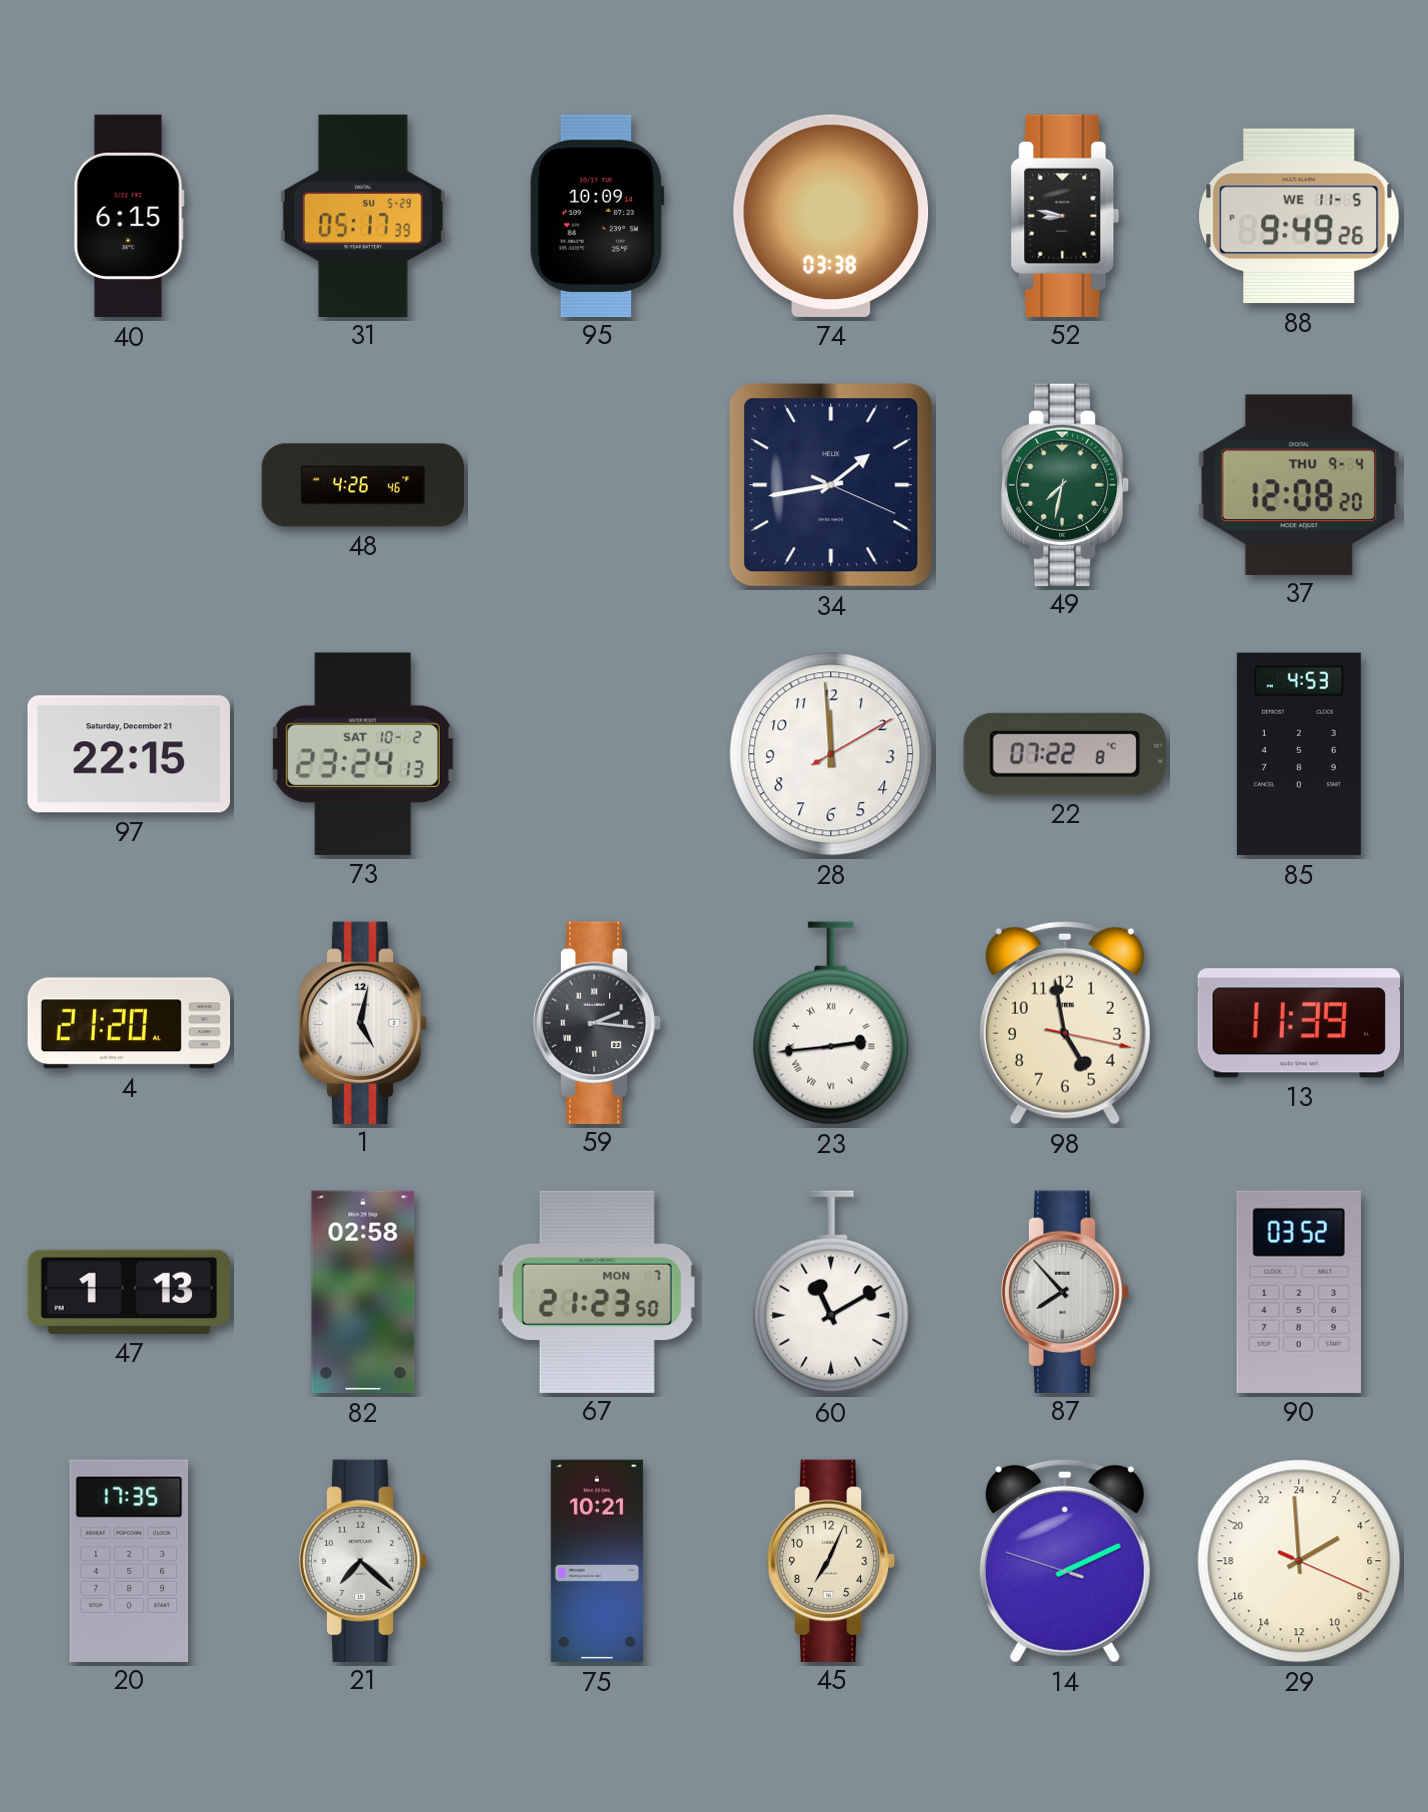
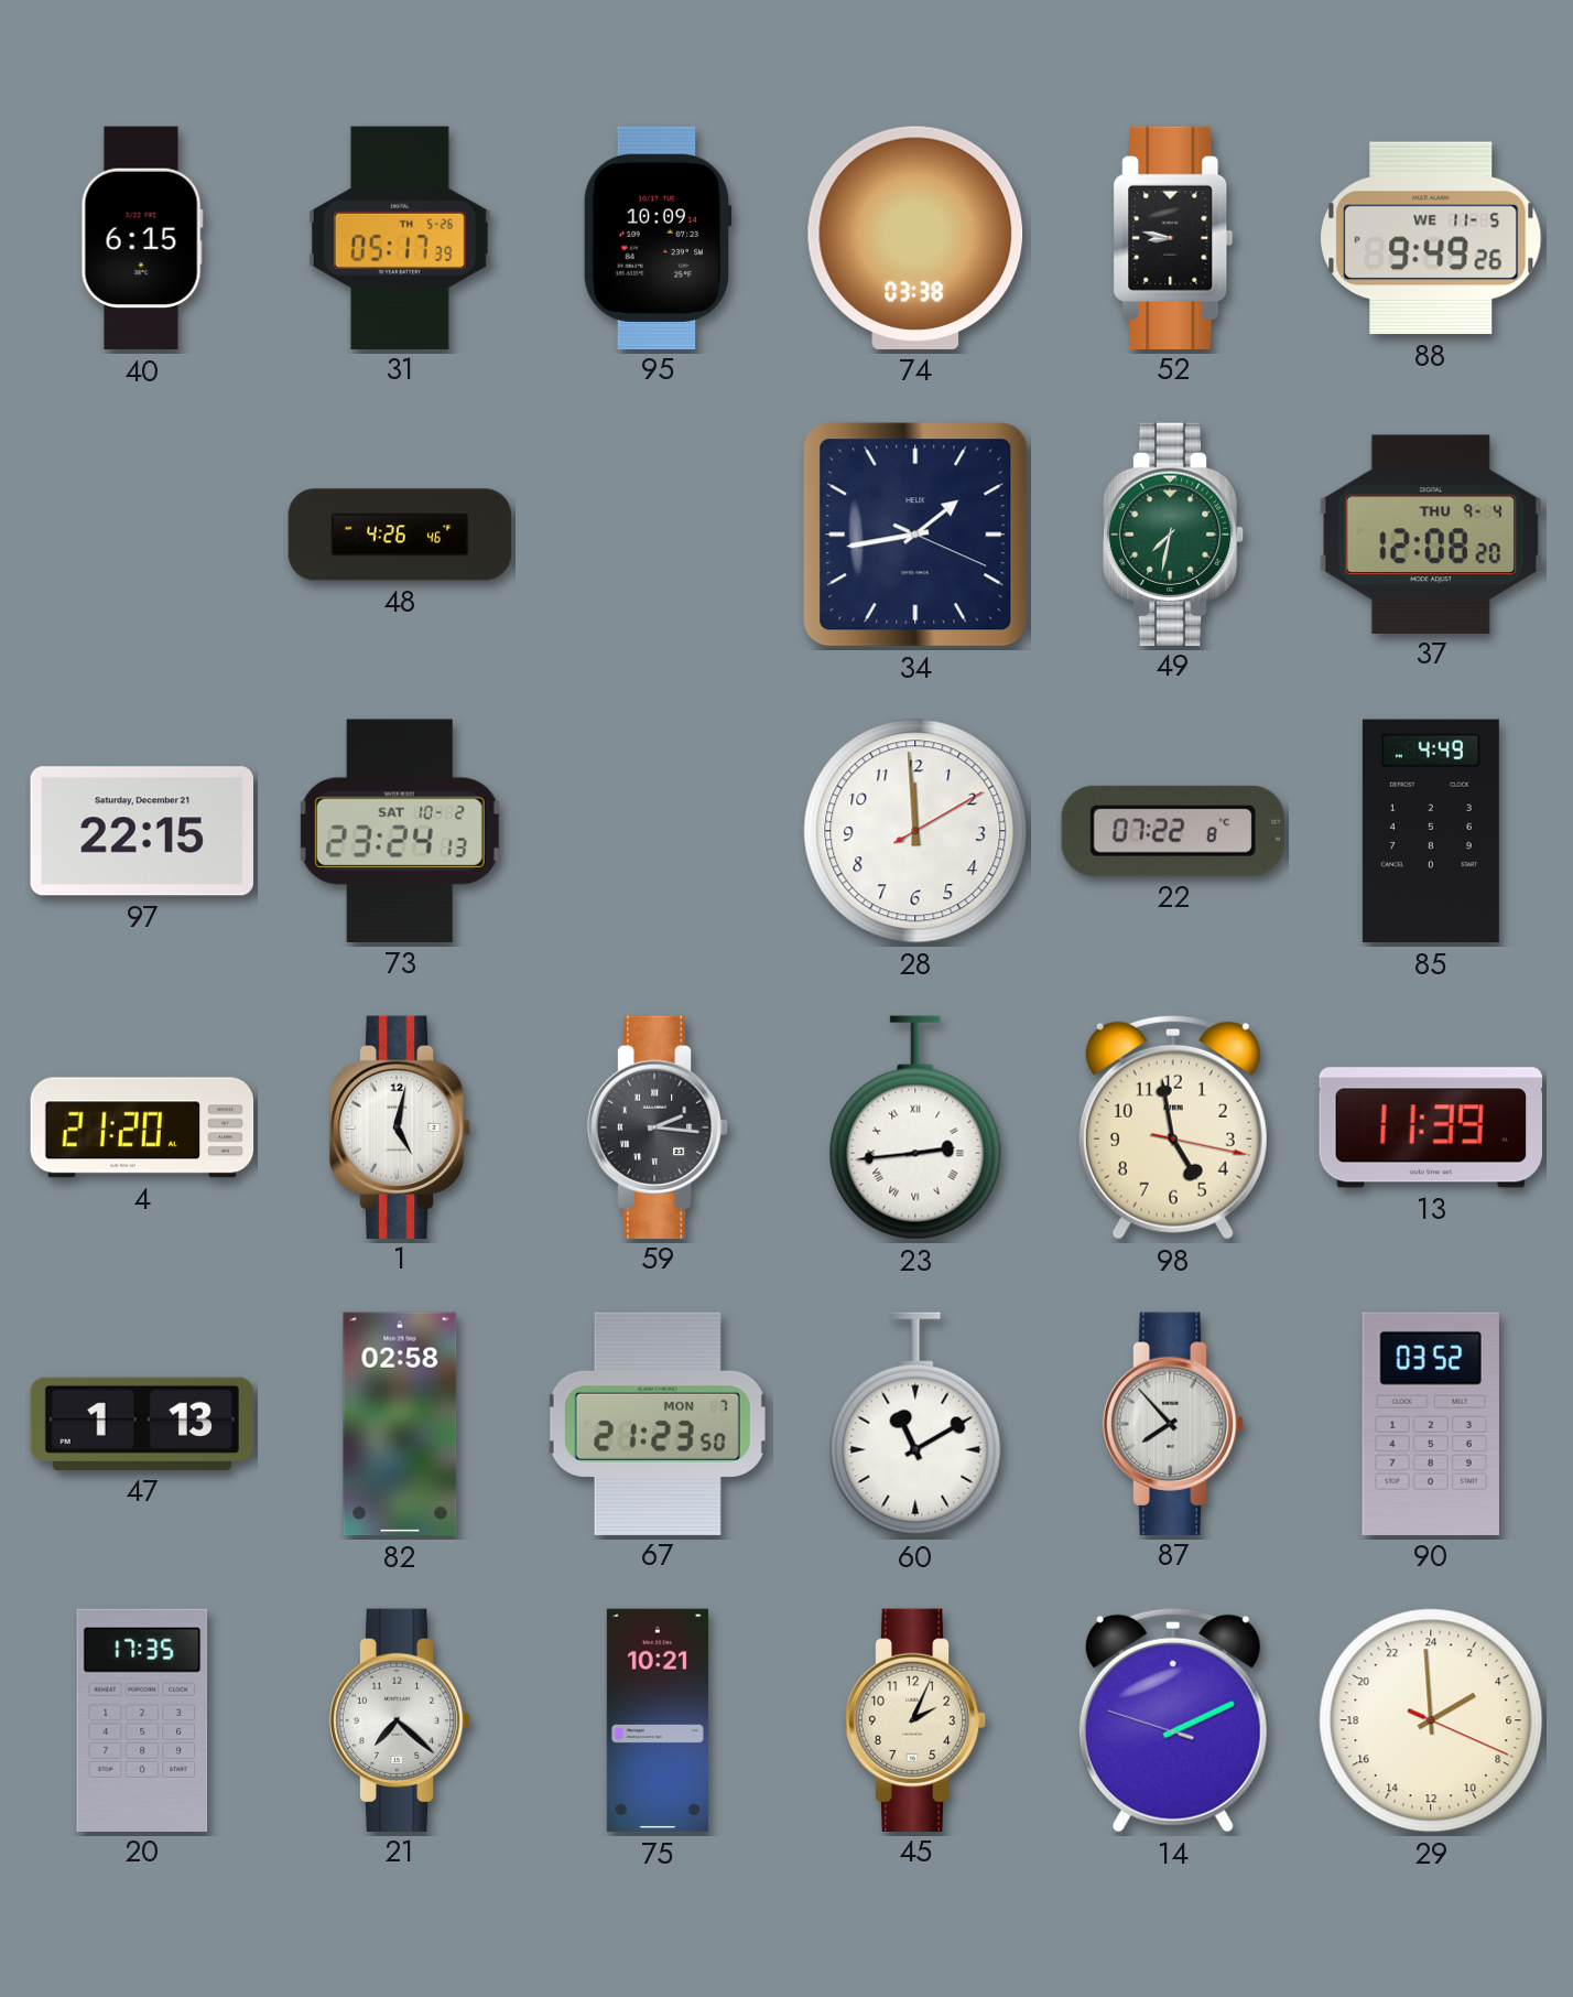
31 date: SU 5-29 -> TH 5-26
85: 4:53 -> 4:49
45: 7:04 -> 2:04
